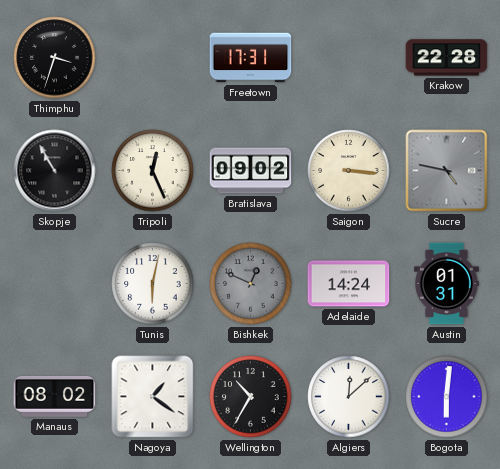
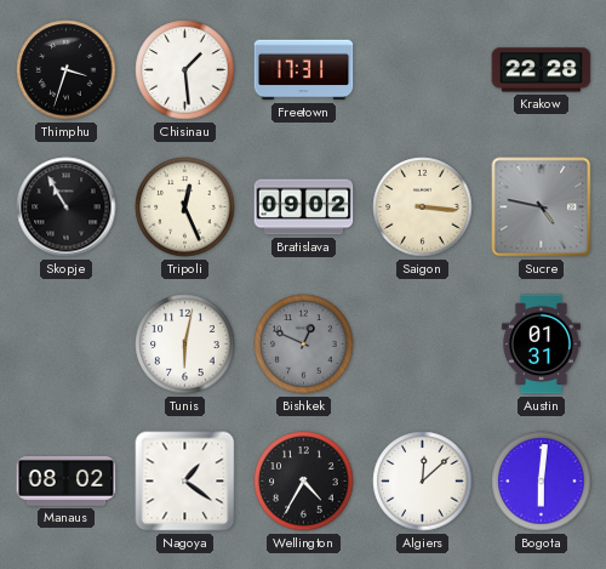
Chisinau: none -> 1:29
Adelaide: 14:24 -> none
Wellington: 10:35 -> 4:35
